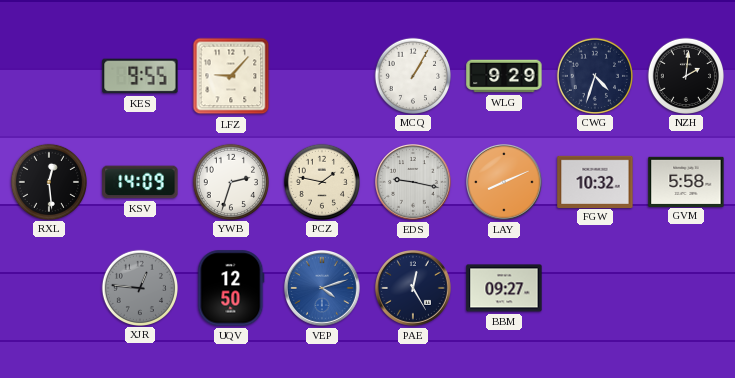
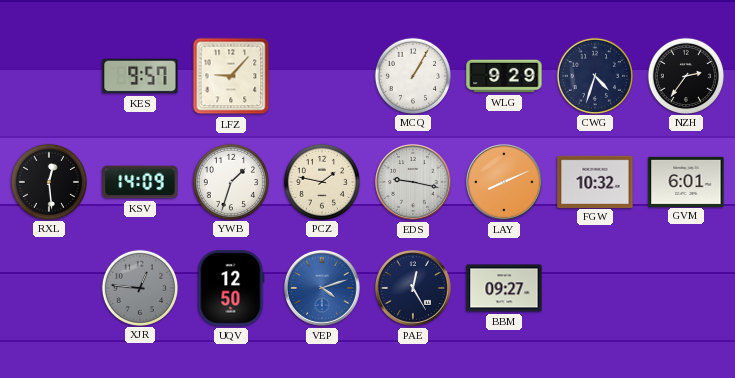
KES: 9:55 -> 9:57
NZH: 2:01 -> 2:36
YWB: 2:33 -> 1:33
GVM: 5:58 -> 6:01
